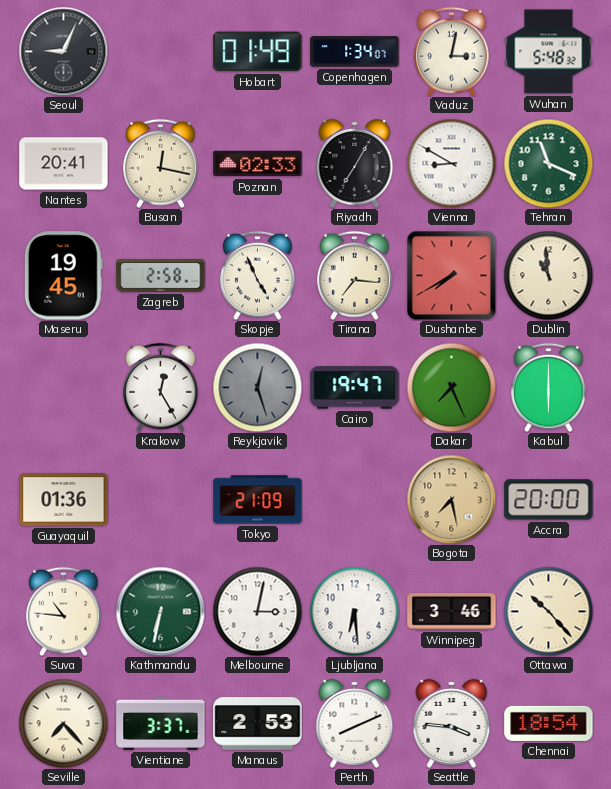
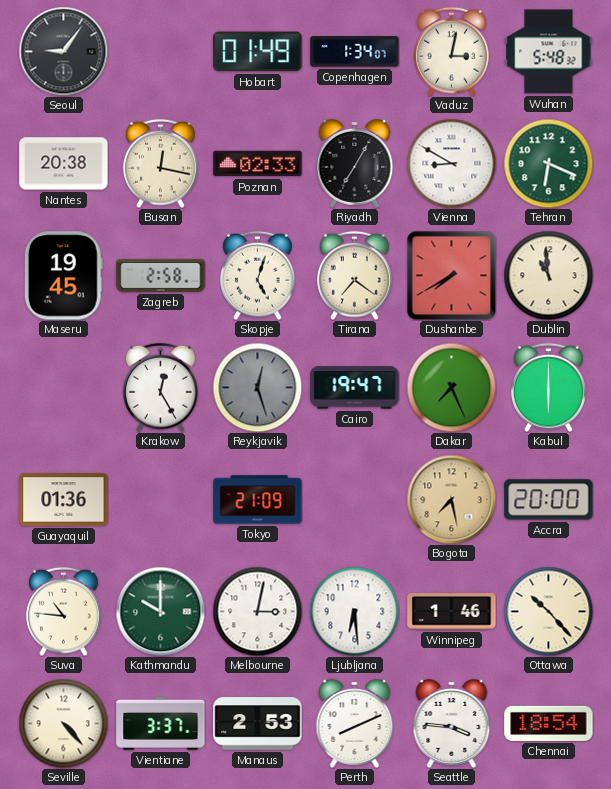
Seoul: 9:04 -> 9:06
Nantes: 20:41 -> 20:38
Tehran: 11:19 -> 6:19
Skopje: 4:56 -> 5:03
Tirana: 7:16 -> 7:21
Kathmandu: 6:32 -> 10:00
Winnipeg: 3:46 -> 1:46
Seville: 7:23 -> 4:23
